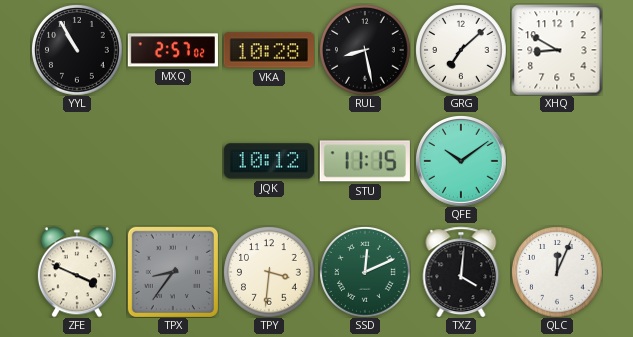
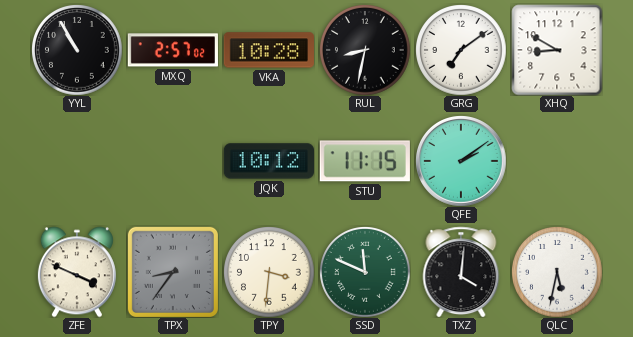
RUL: 8:28 -> 8:32
GRG: 7:08 -> 7:09
QFE: 10:09 -> 2:09
SSD: 12:11 -> 11:49
QLC: 12:04 -> 5:32
